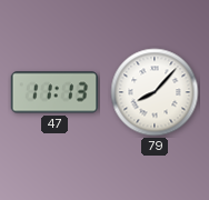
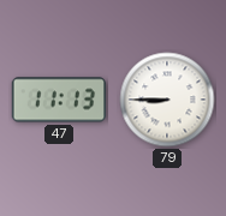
79: 8:07 -> 8:45
